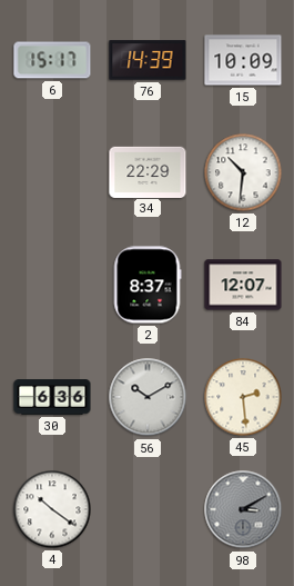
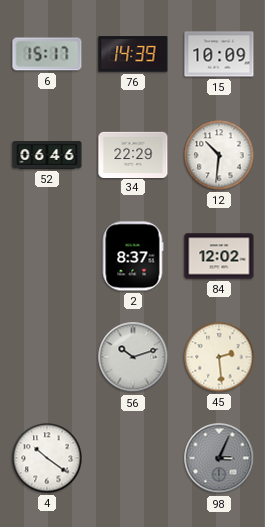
52: none -> 06:46
84: 12:07 -> 12:02
30: 6:36 -> none
56: 10:10 -> 10:12
98: 3:10 -> 3:04
